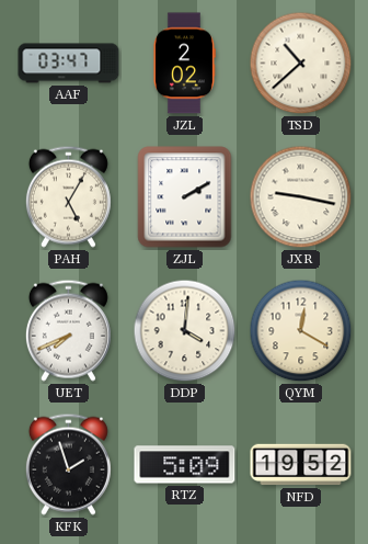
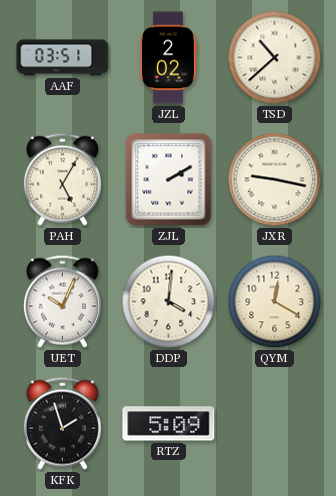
AAF: 03:47 -> 03:51
UET: 7:41 -> 10:04
NFD: 19:52 -> none
